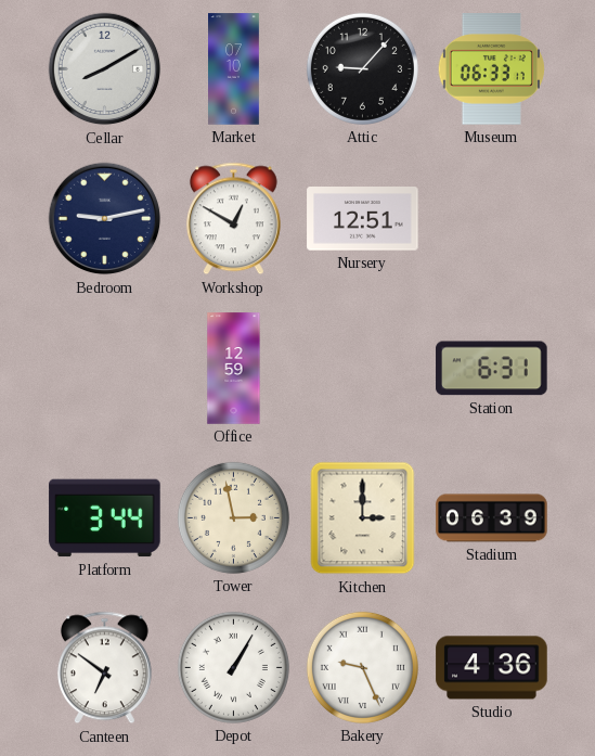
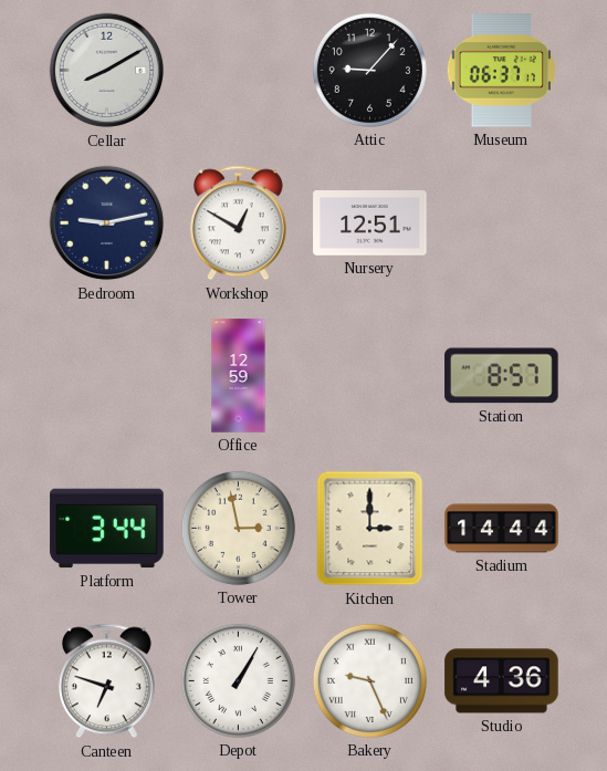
Market: 07:10 -> none
Museum: 06:33 -> 06:37
Station: 6:31 -> 8:57
Stadium: 06:39 -> 14:44
Canteen: 6:51 -> 6:48
